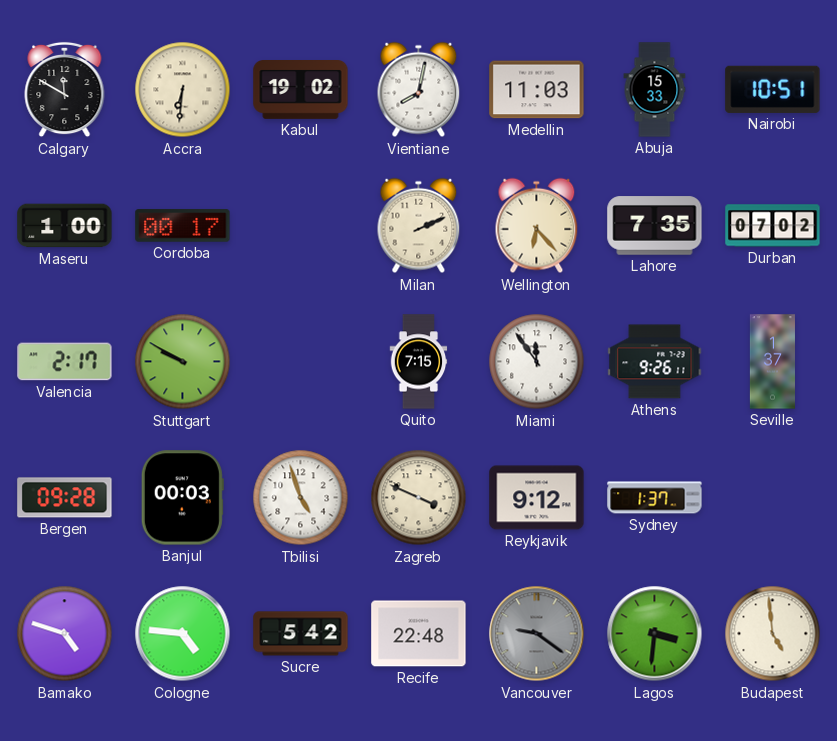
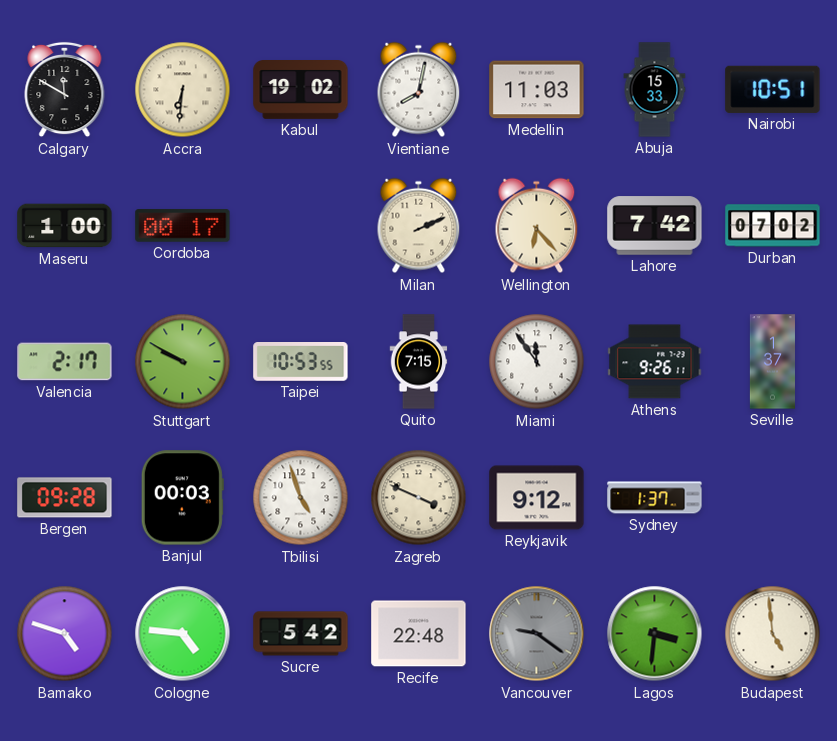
Lahore: 7:35 -> 7:42
Taipei: none -> 10:53
